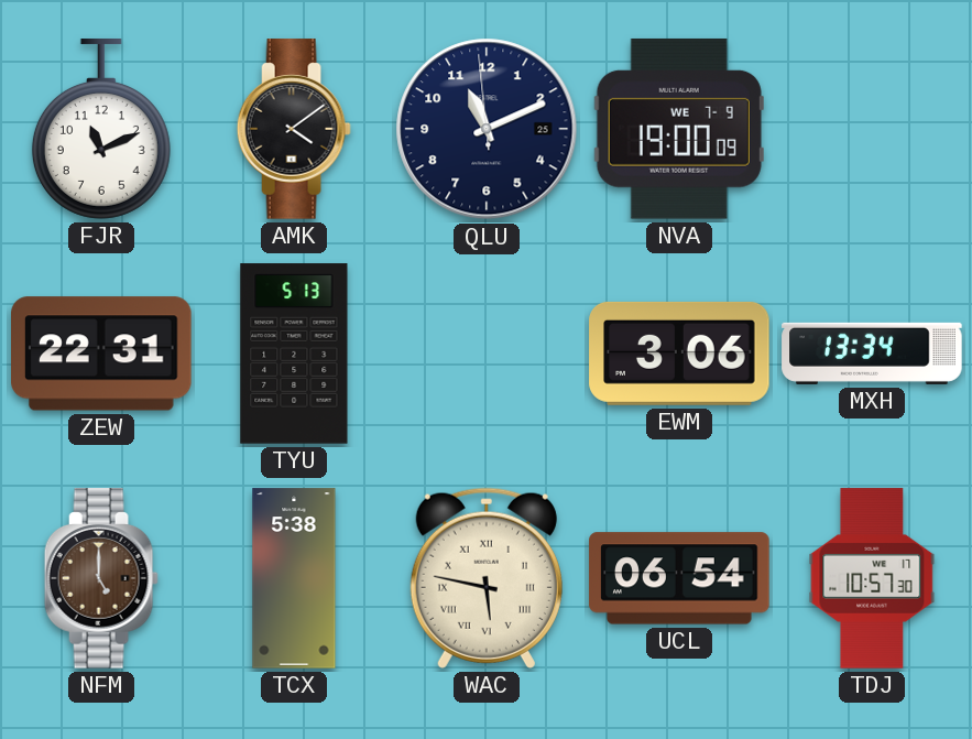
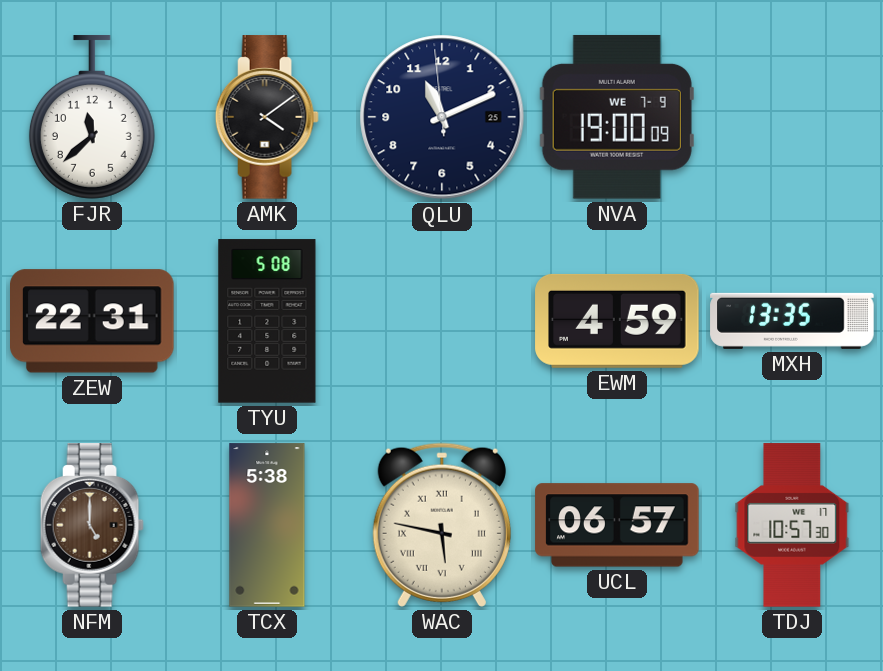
FJR: 11:11 -> 11:38
TYU: 5:13 -> 5:08
EWM: 3:06 -> 4:59
MXH: 13:34 -> 13:35
UCL: 06:54 -> 06:57
